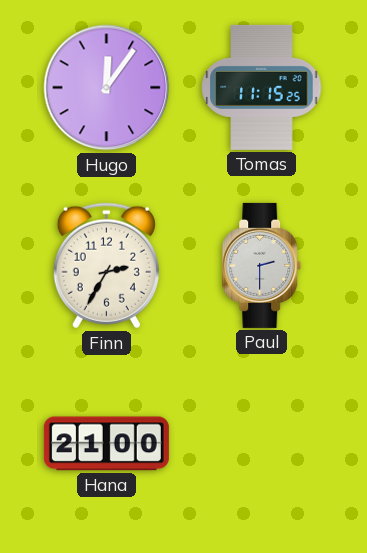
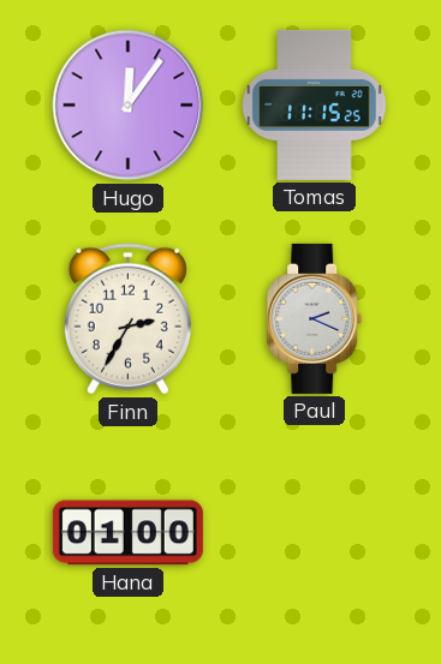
Paul: 2:30 -> 2:19
Hana: 21:00 -> 01:00
